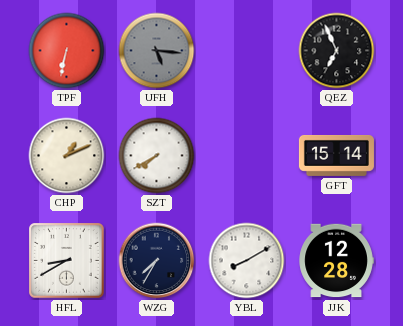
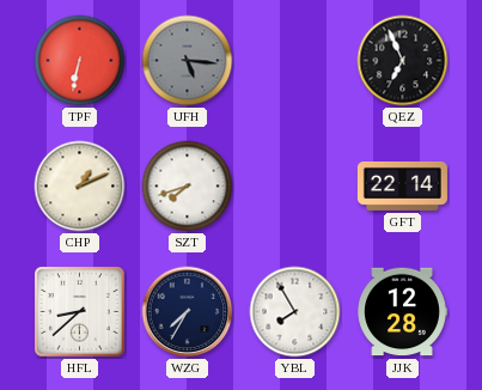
SZT: 7:40 -> 7:42
GFT: 15:14 -> 22:14
HFL: 8:40 -> 8:38
YBL: 8:10 -> 7:55
